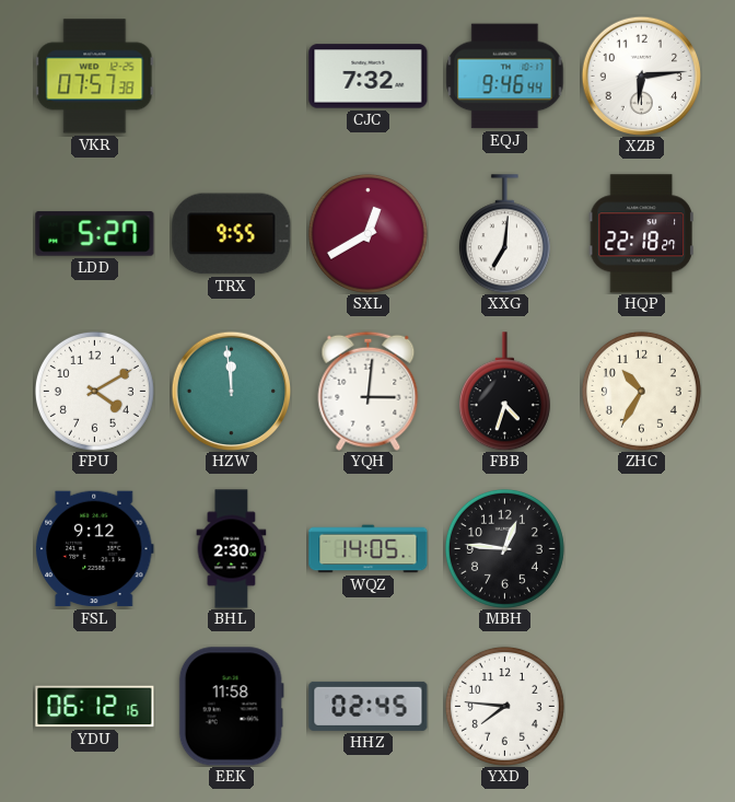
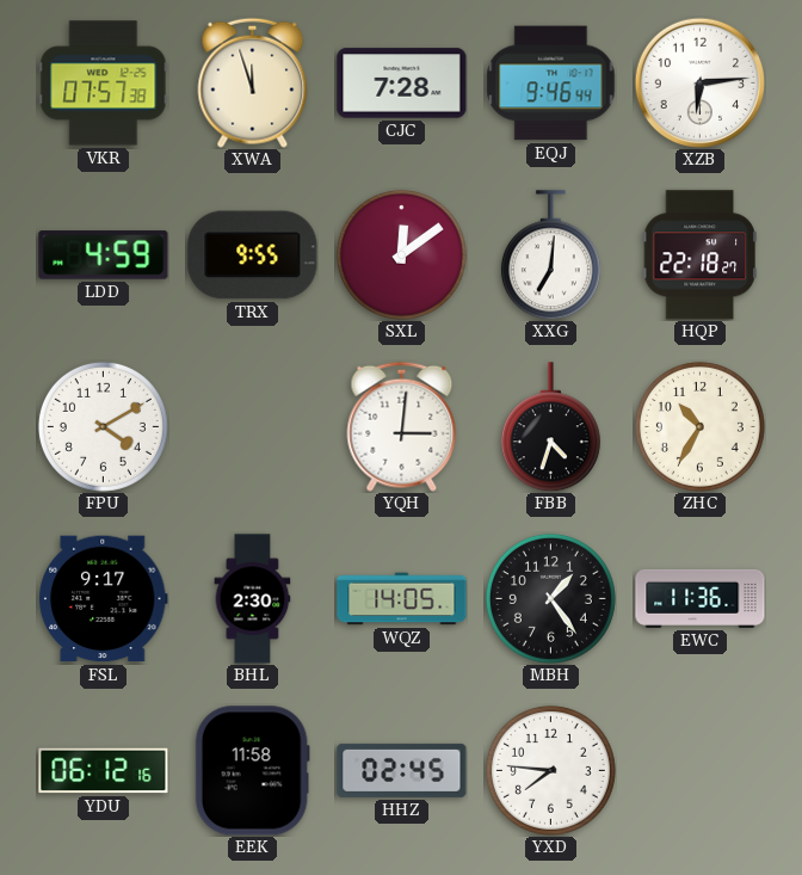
XWA: none -> 11:57
CJC: 7:32 -> 7:28
LDD: 5:27 -> 4:59
SXL: 12:40 -> 12:09
HZW: 11:59 -> none
FSL: 9:12 -> 9:17
MBH: 12:46 -> 1:24
EWC: none -> 11:36
